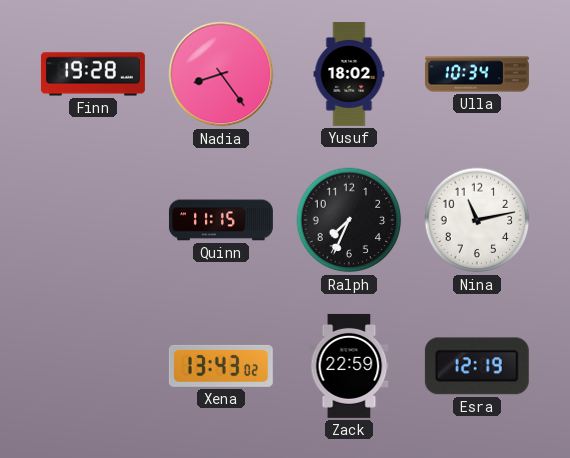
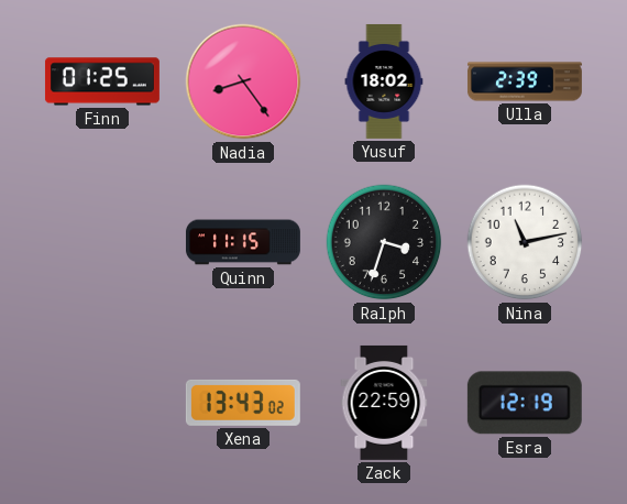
Finn: 19:28 -> 01:25
Ulla: 10:34 -> 2:39
Ralph: 7:34 -> 3:33
